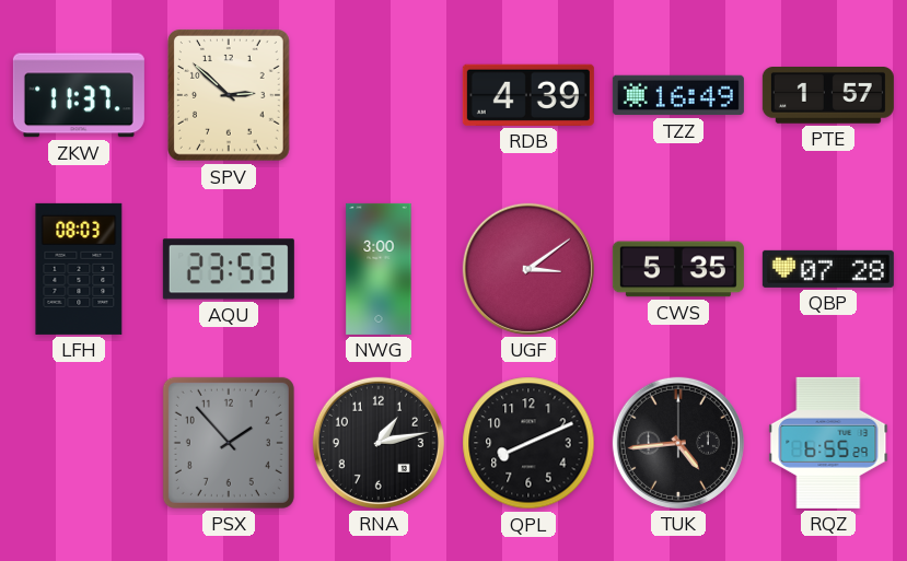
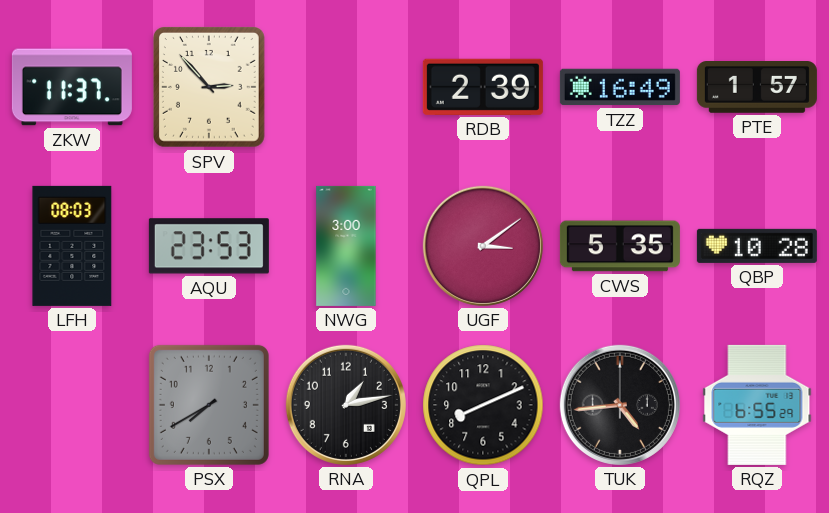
SPV: 2:52 -> 2:53
RDB: 4:39 -> 2:39
QBP: 07:28 -> 10:28
PSX: 1:53 -> 7:40
